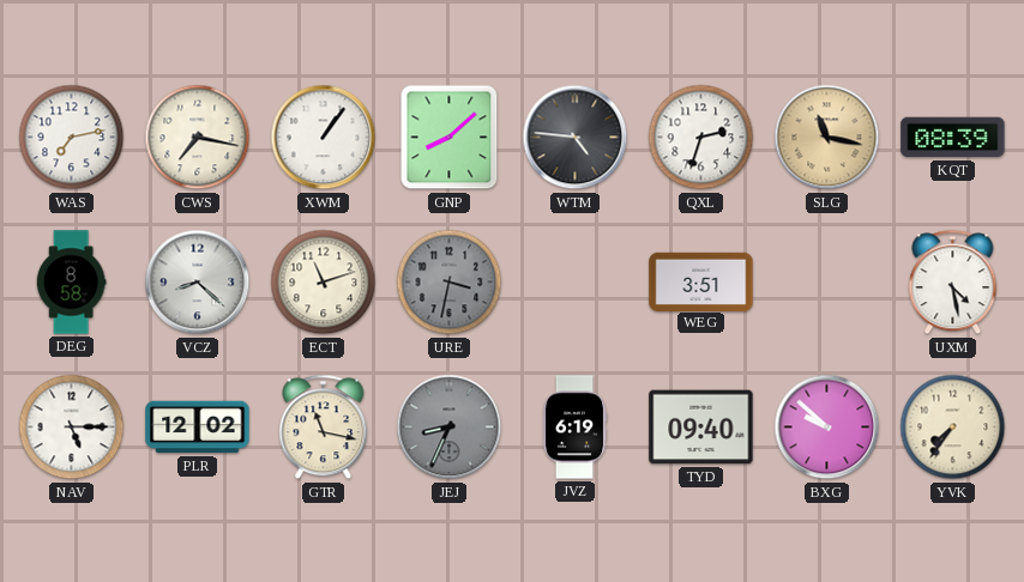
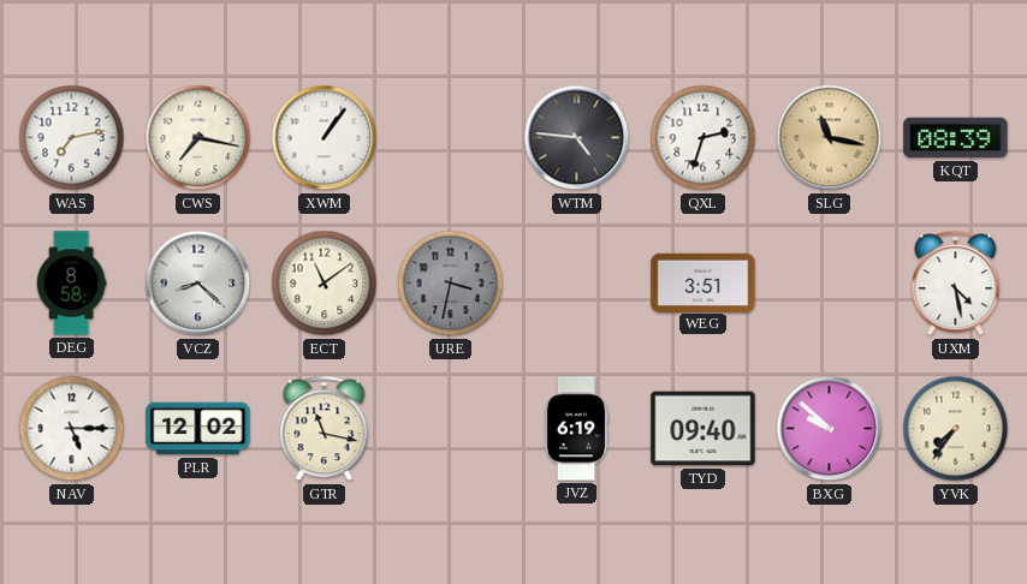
GNP: 8:08 -> none
ECT: 11:12 -> 11:09
JEJ: 8:34 -> none
